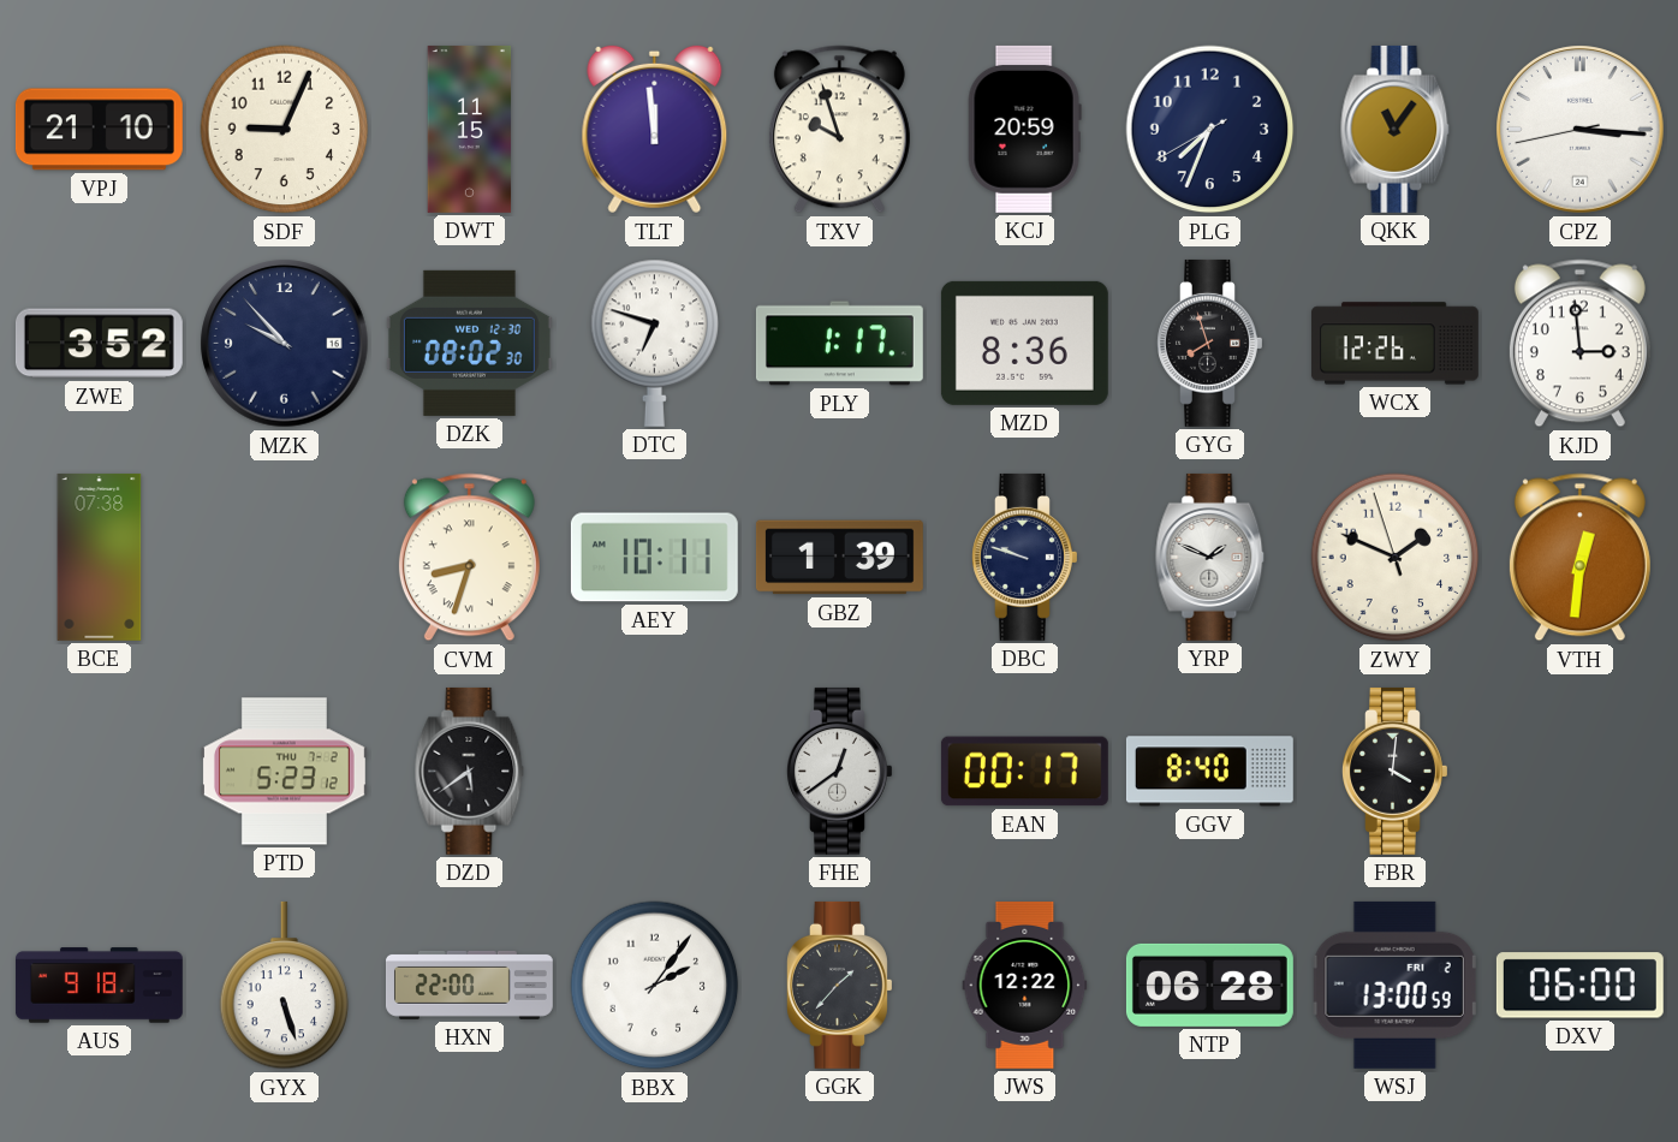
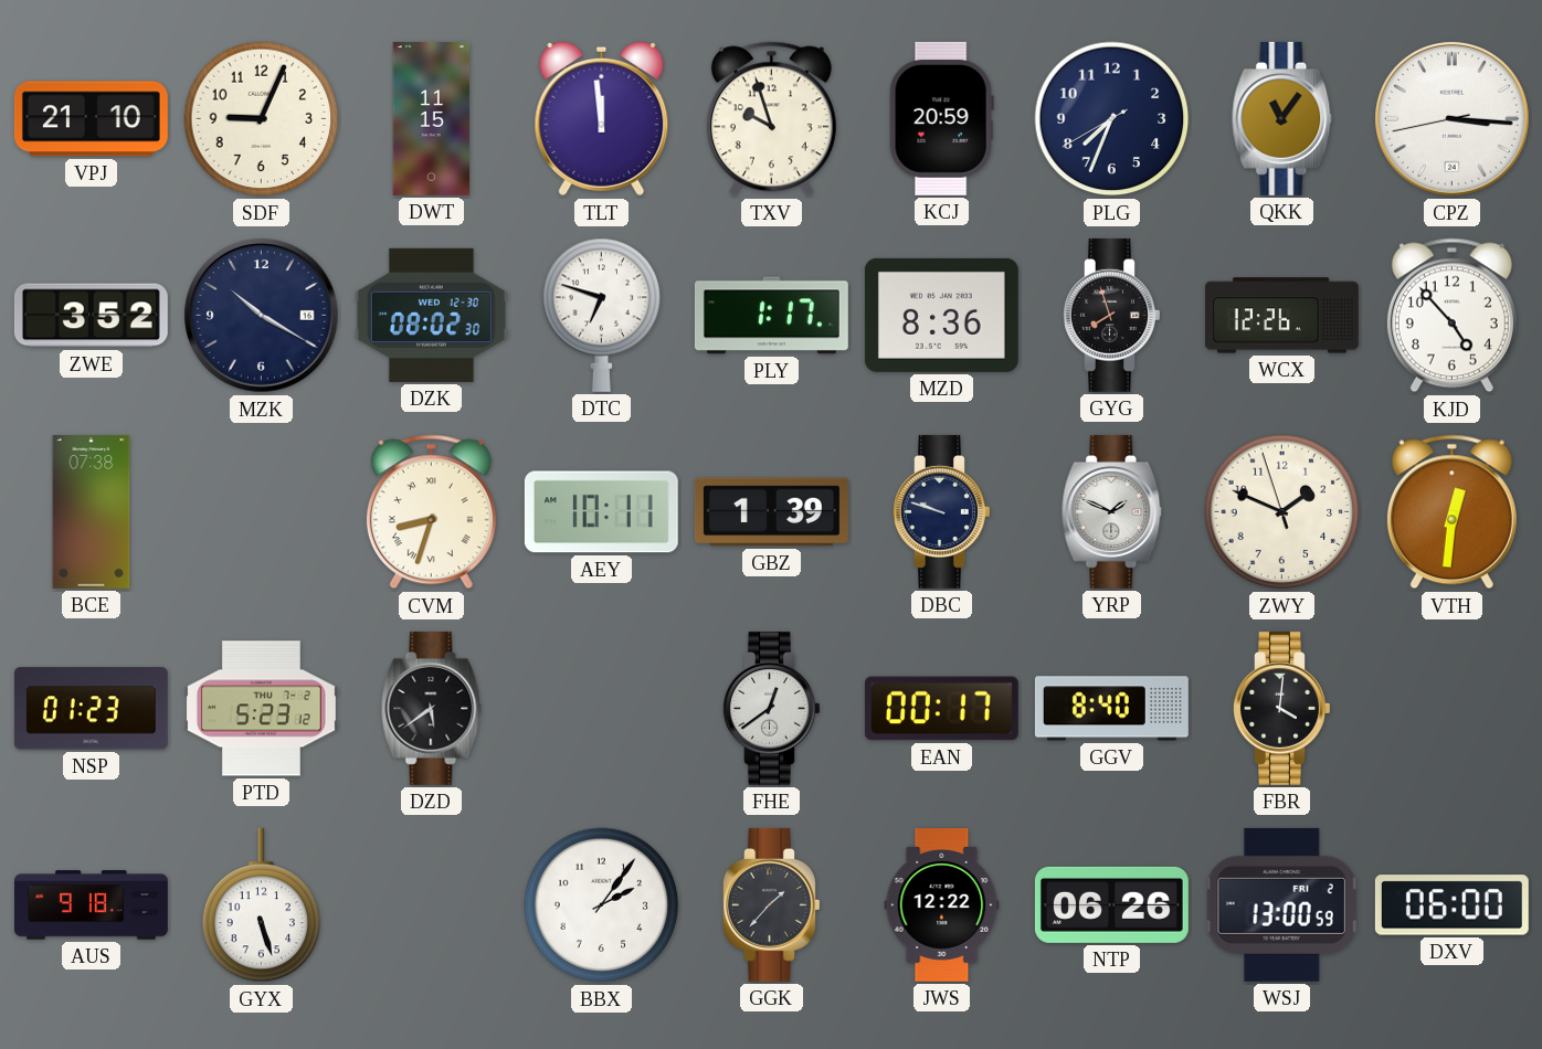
MZK: 9:53 -> 10:20
KJD: 2:59 -> 4:53
NSP: none -> 01:23
HXN: 22:00 -> none
NTP: 06:28 -> 06:26
